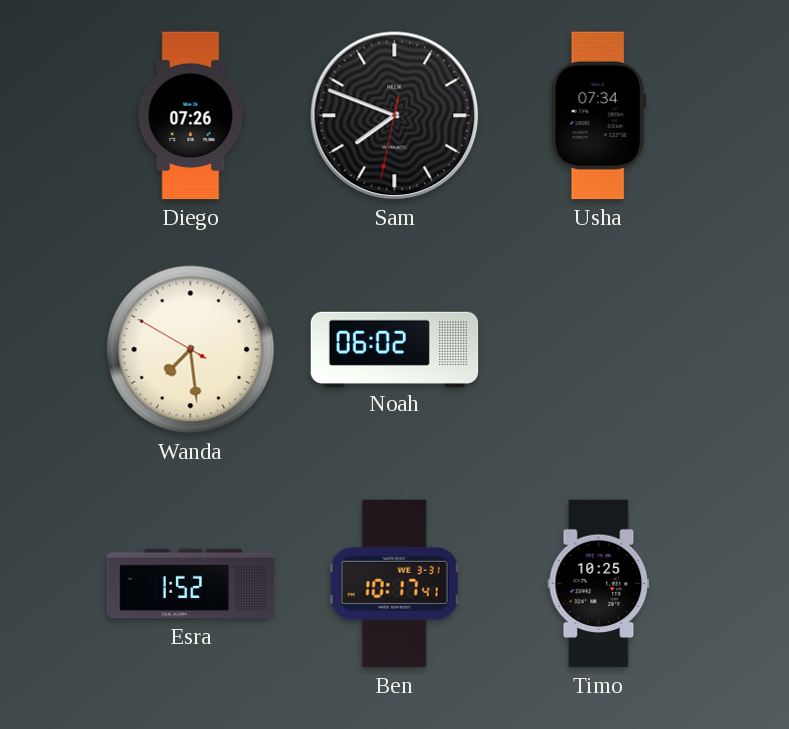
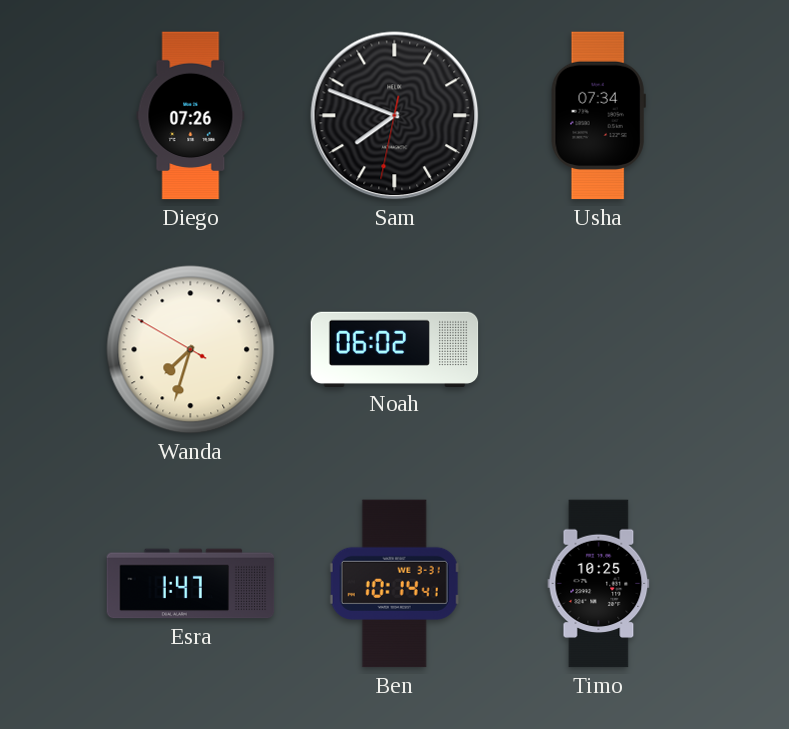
Wanda: 7:28 -> 7:32
Esra: 1:52 -> 1:47
Ben: 10:17 -> 10:14
